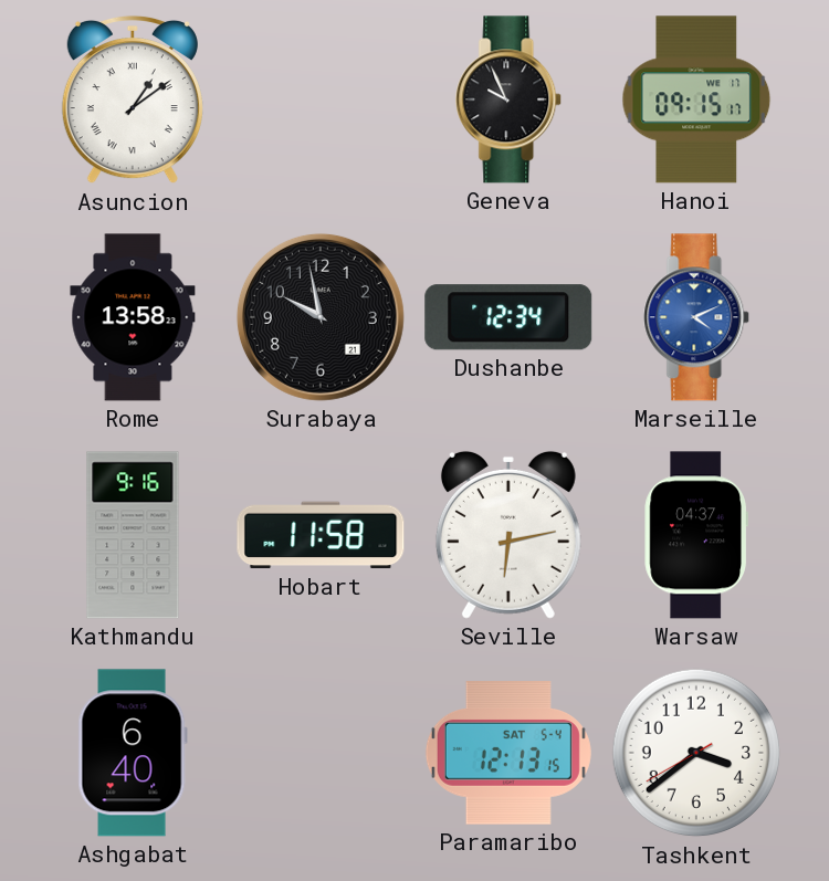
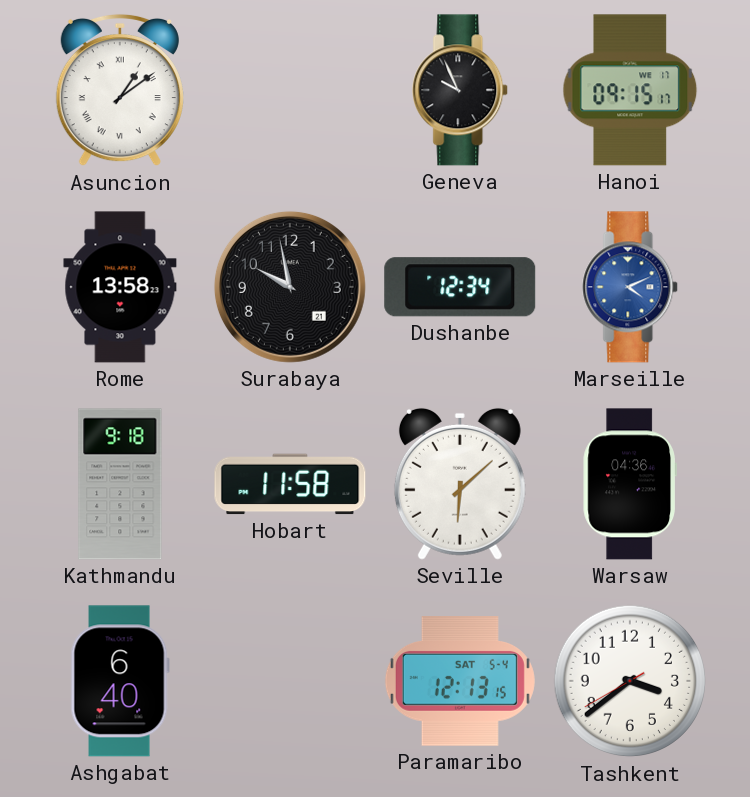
Kathmandu: 9:16 -> 9:18
Seville: 6:13 -> 6:08
Warsaw: 04:37 -> 04:36
